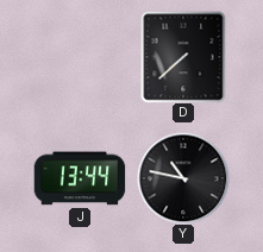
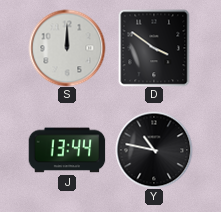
S: none -> 12:00
D: 7:38 -> 3:51
